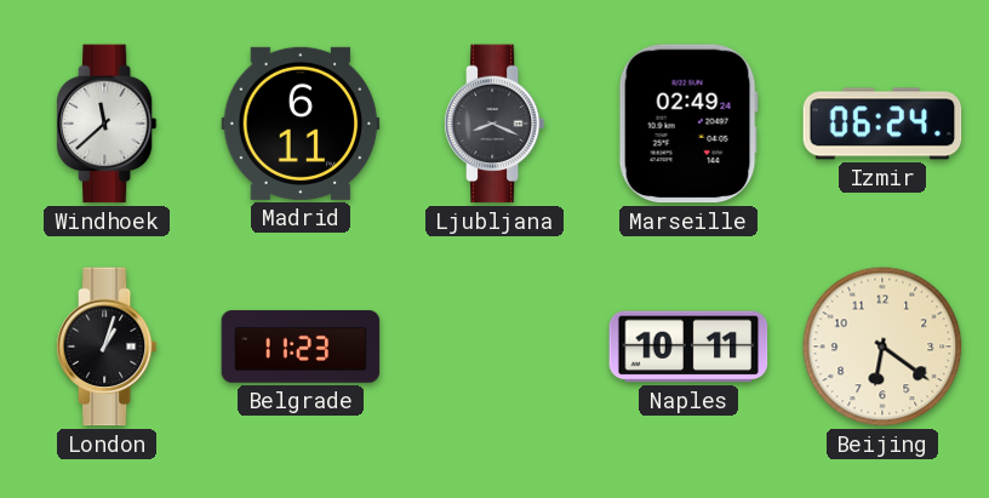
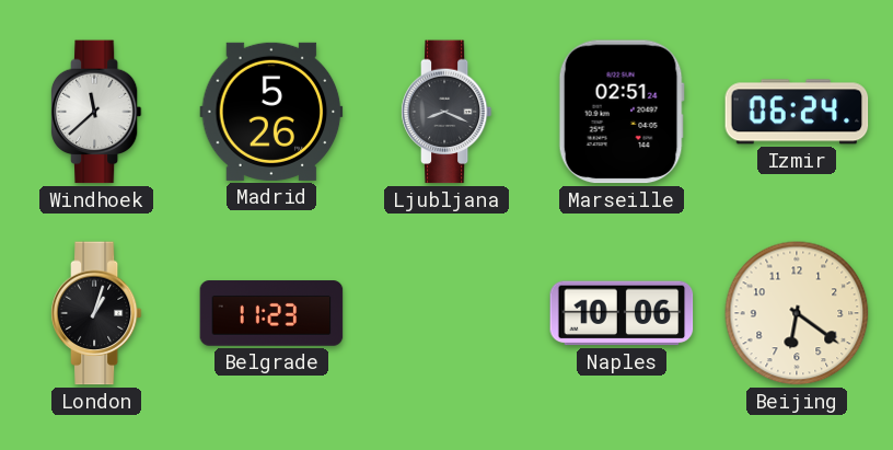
Madrid: 6:11 -> 5:26
Marseille: 02:49 -> 02:51
Naples: 10:11 -> 10:06
